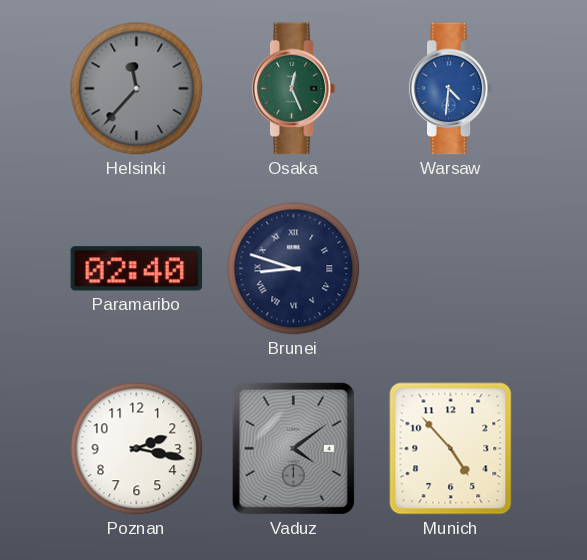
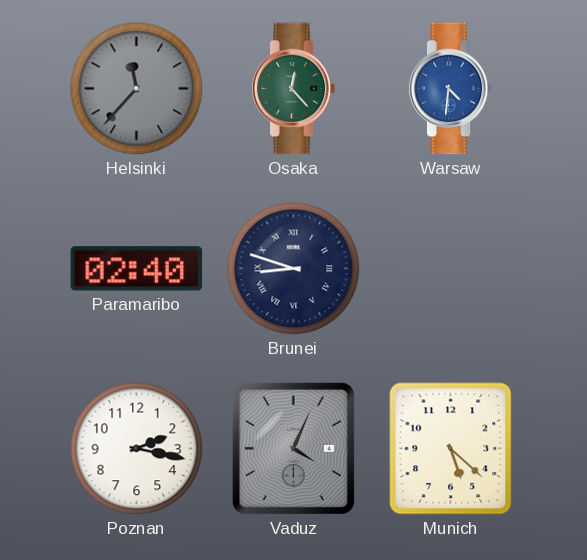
Osaka: 12:26 -> 12:23
Vaduz: 4:09 -> 4:04
Munich: 4:53 -> 5:22
